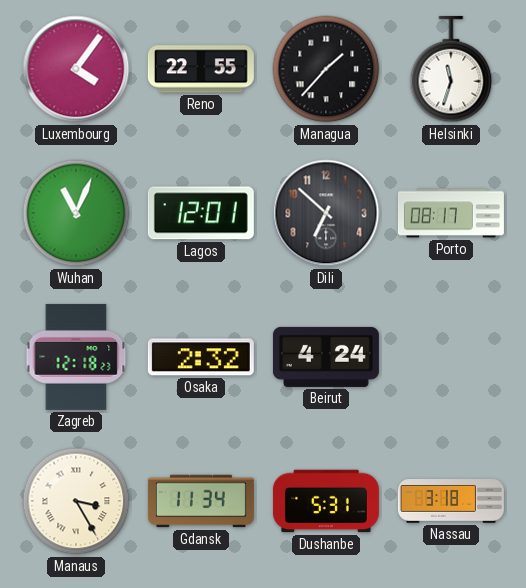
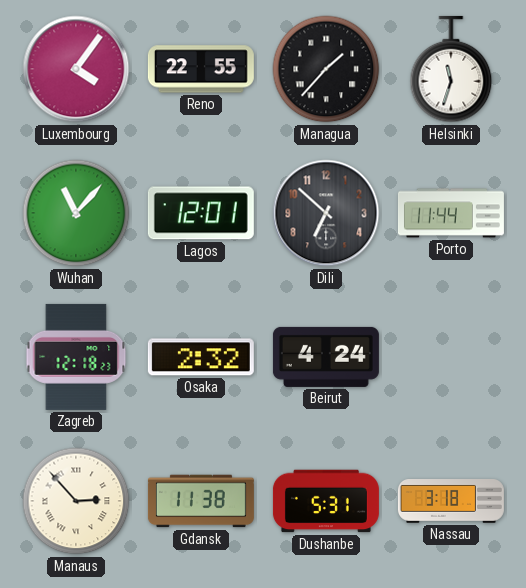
Wuhan: 11:04 -> 11:07
Porto: 08:17 -> 11:44
Manaus: 3:25 -> 2:53
Gdansk: 11:34 -> 11:38
